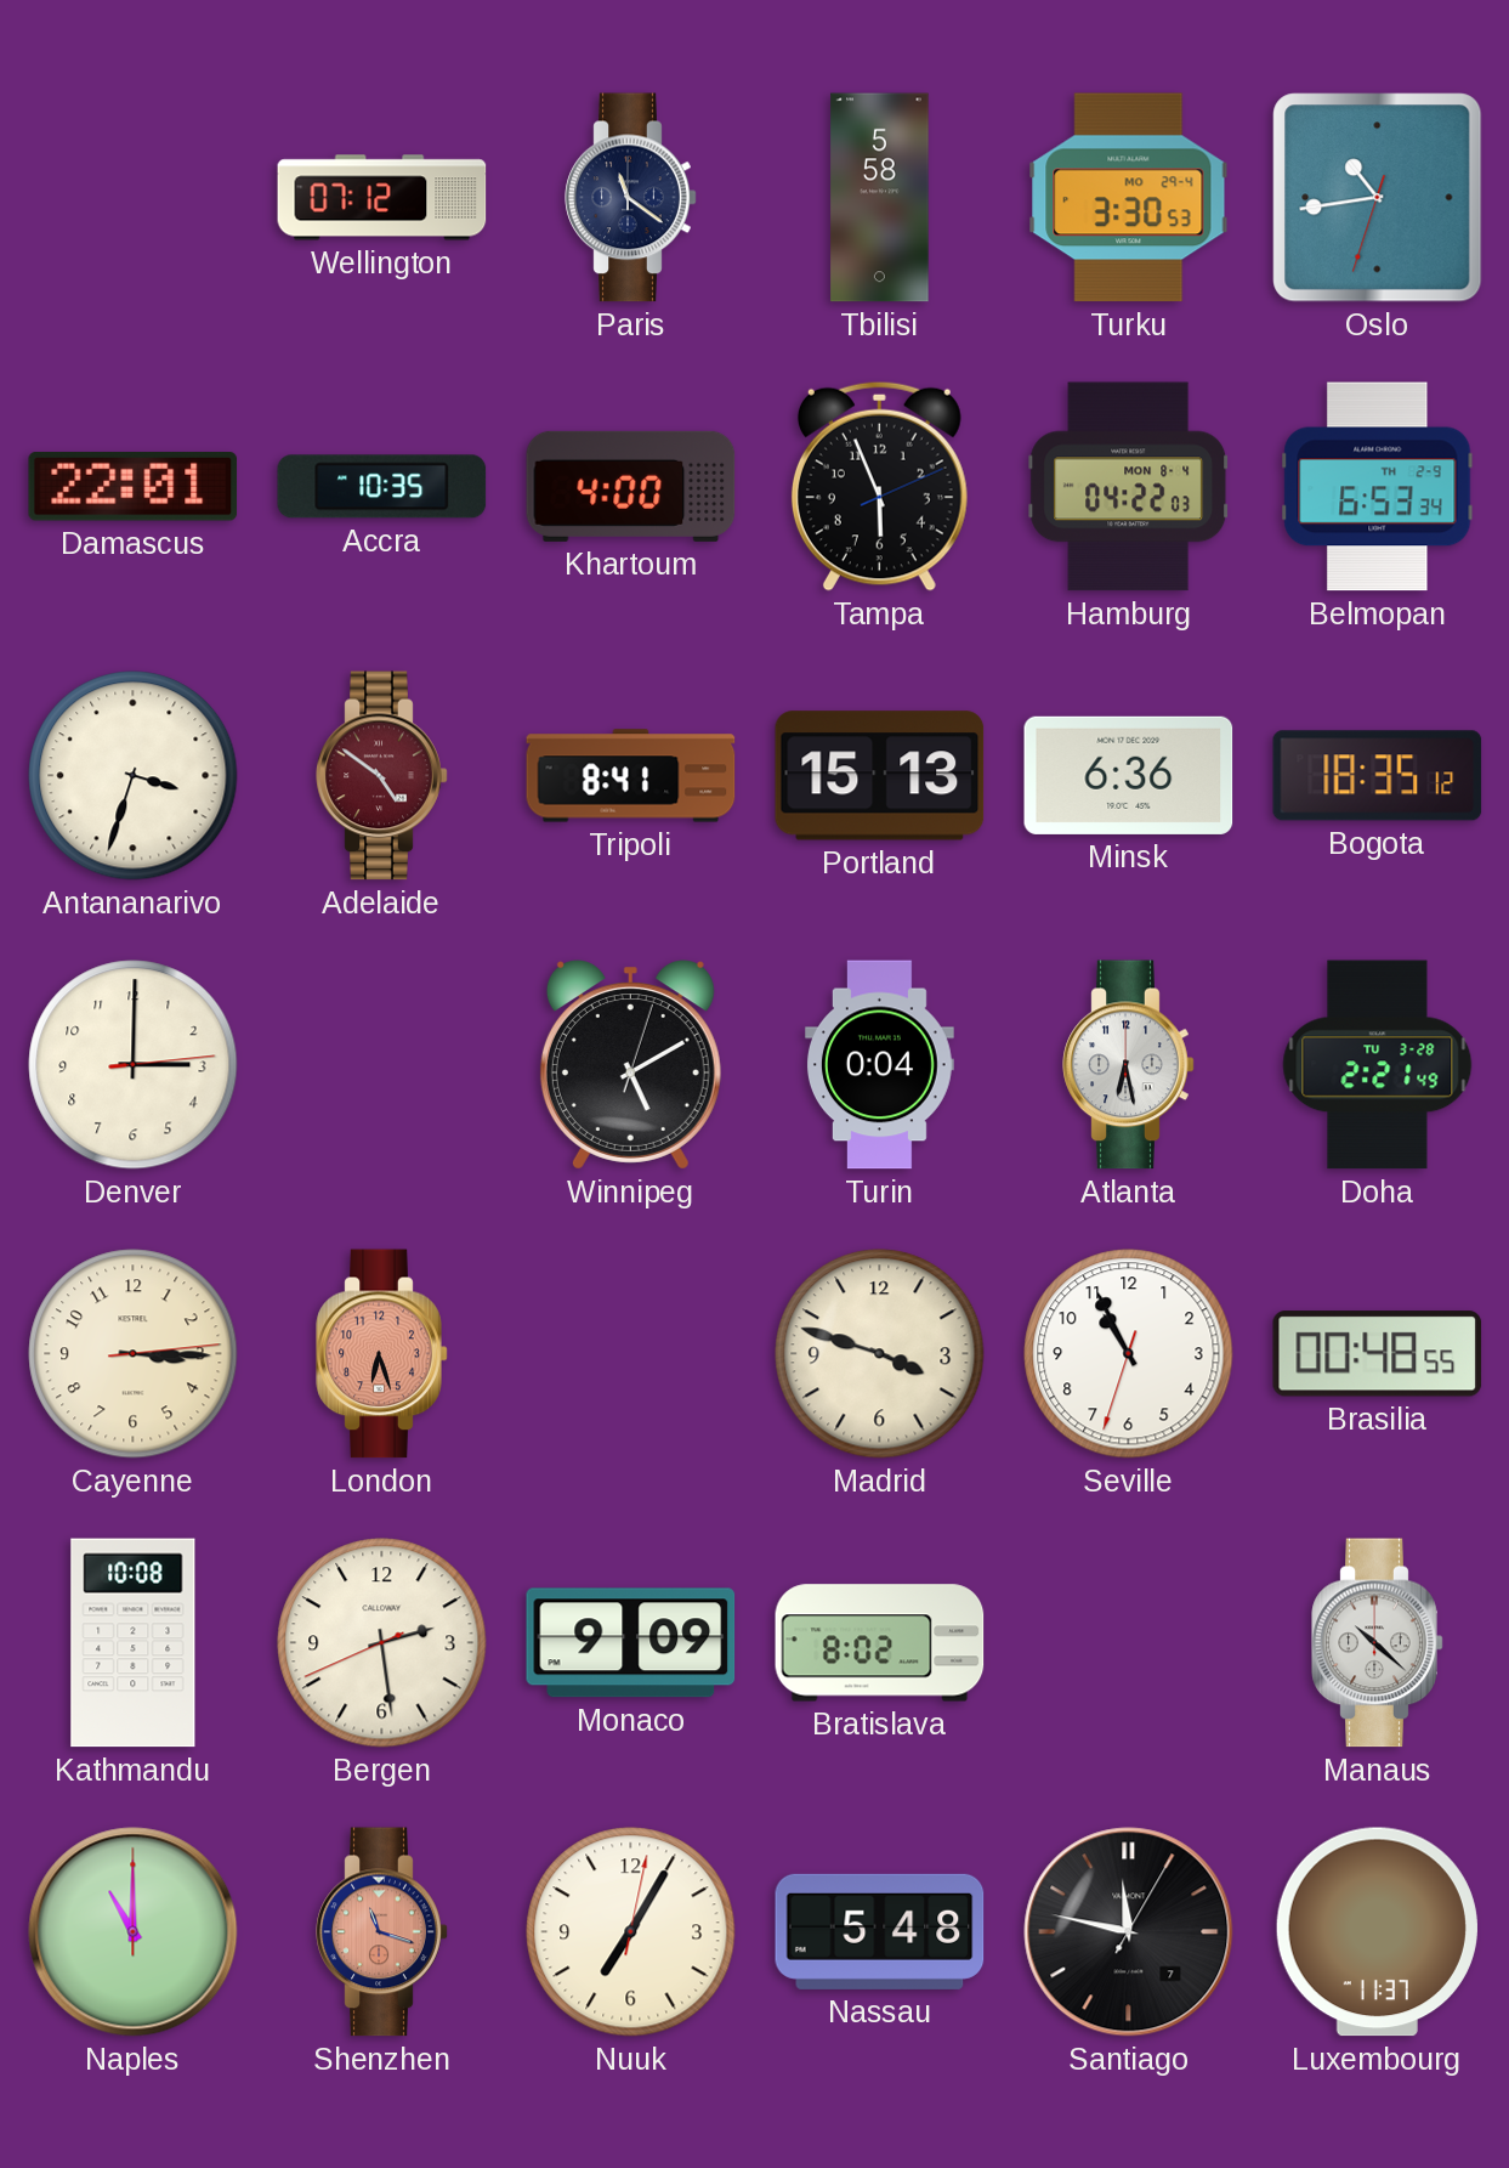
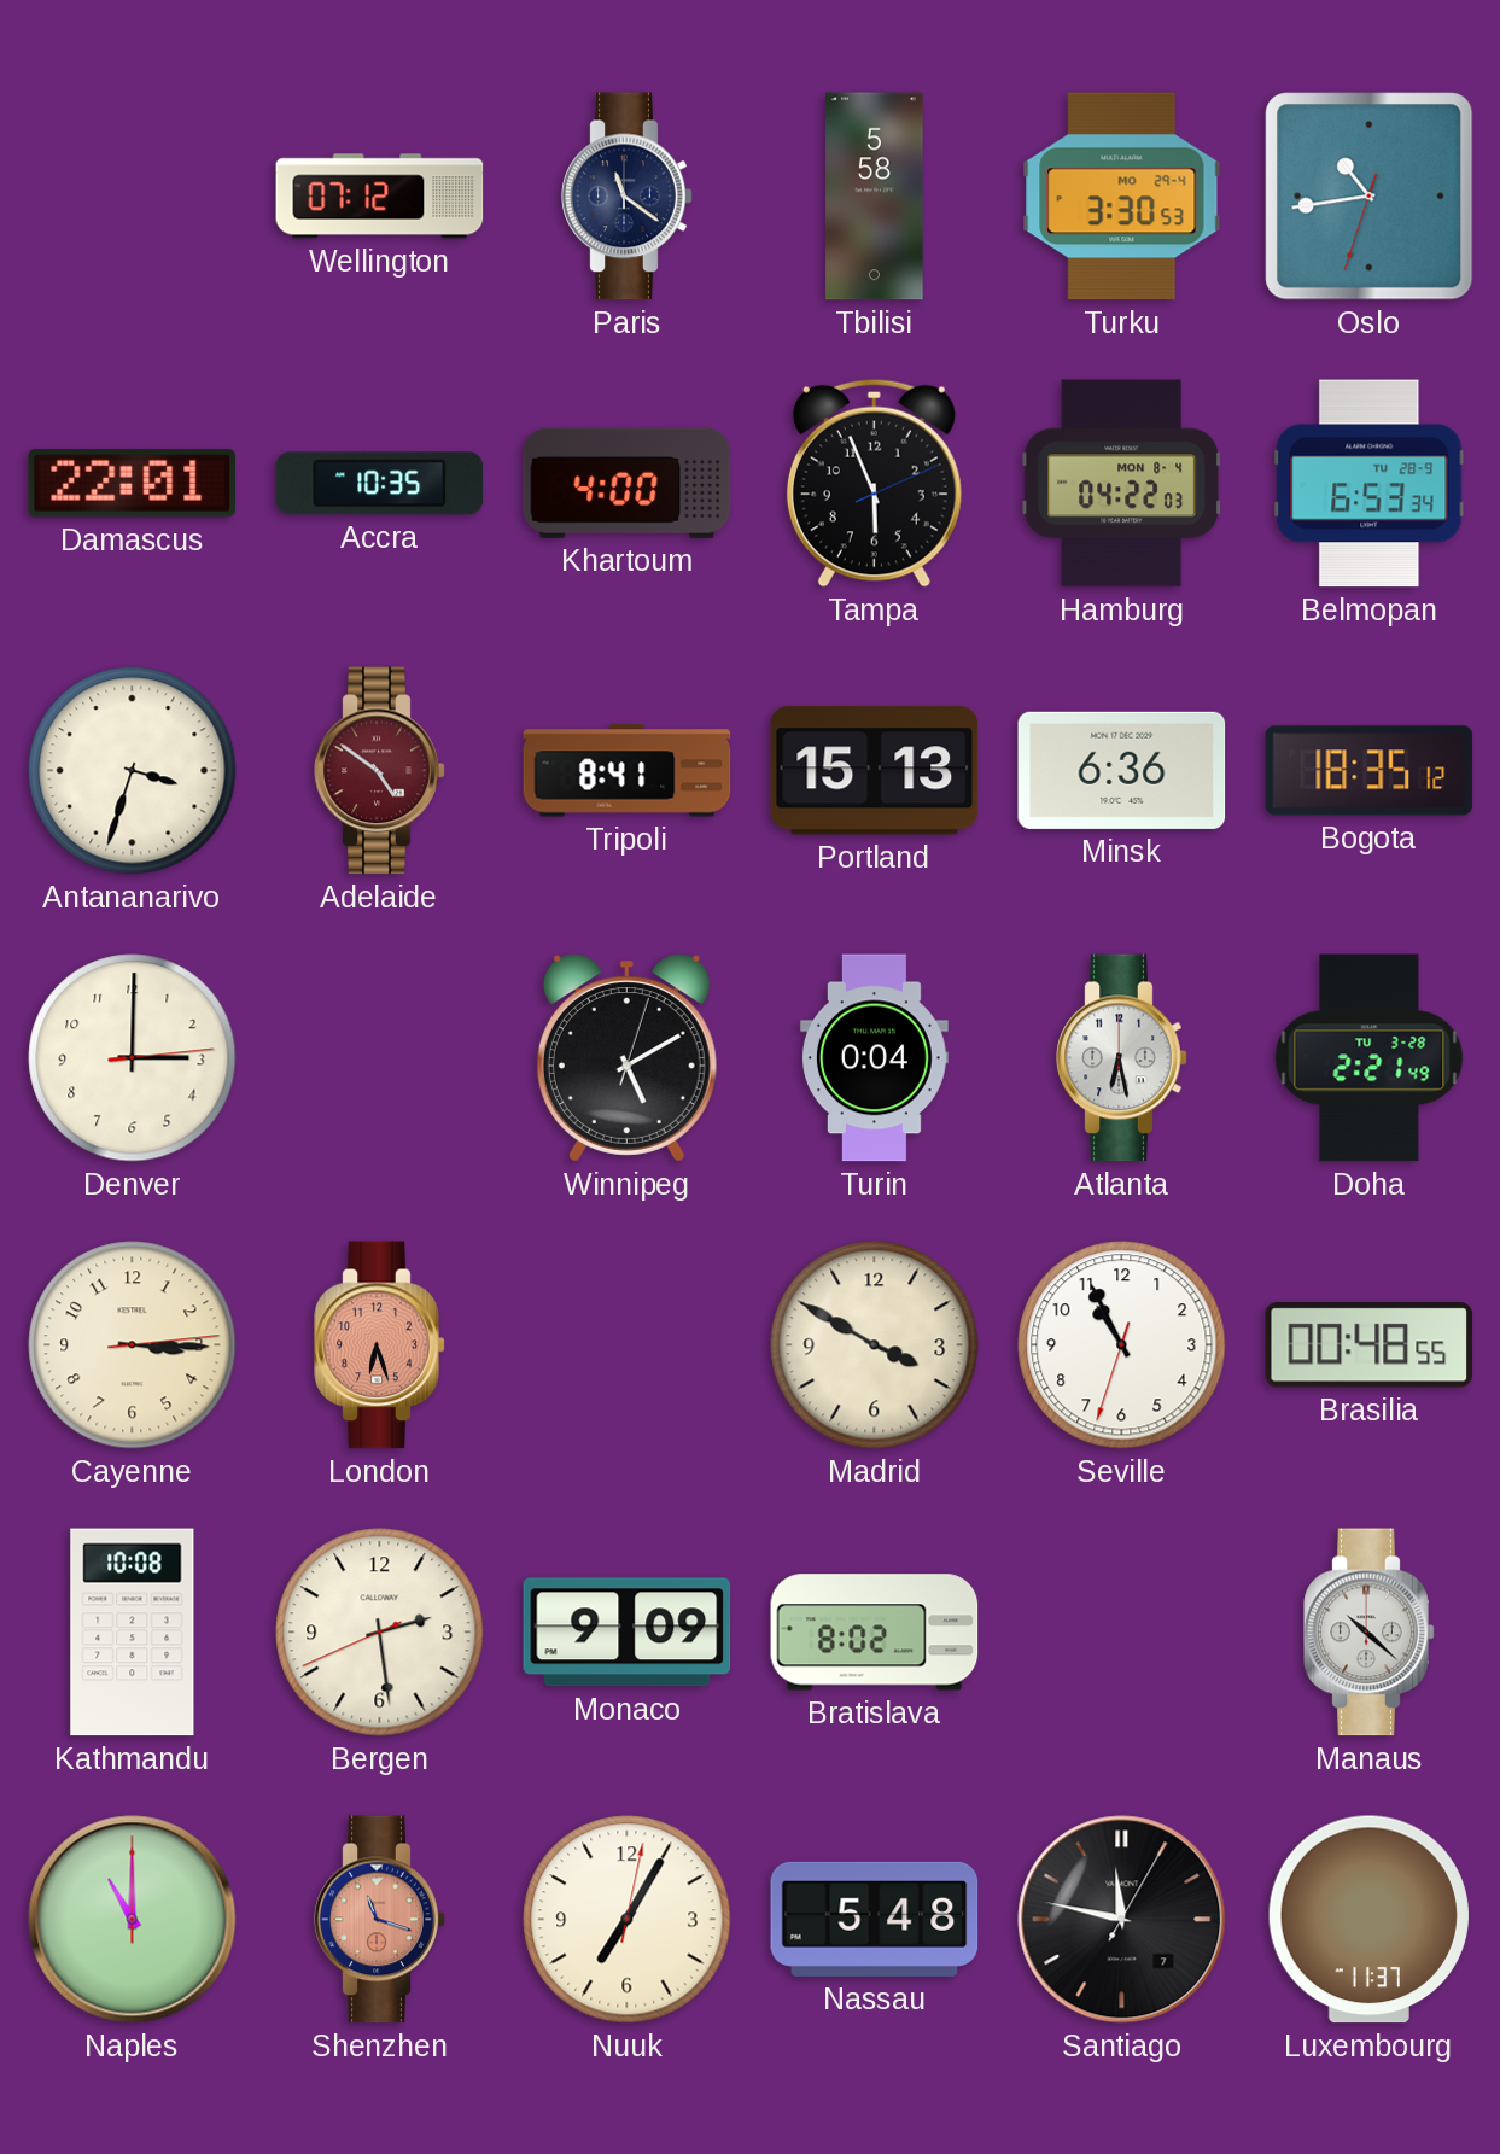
Belmopan date: TH 2-9 -> TU 28-9
Madrid: 3:48 -> 3:50
